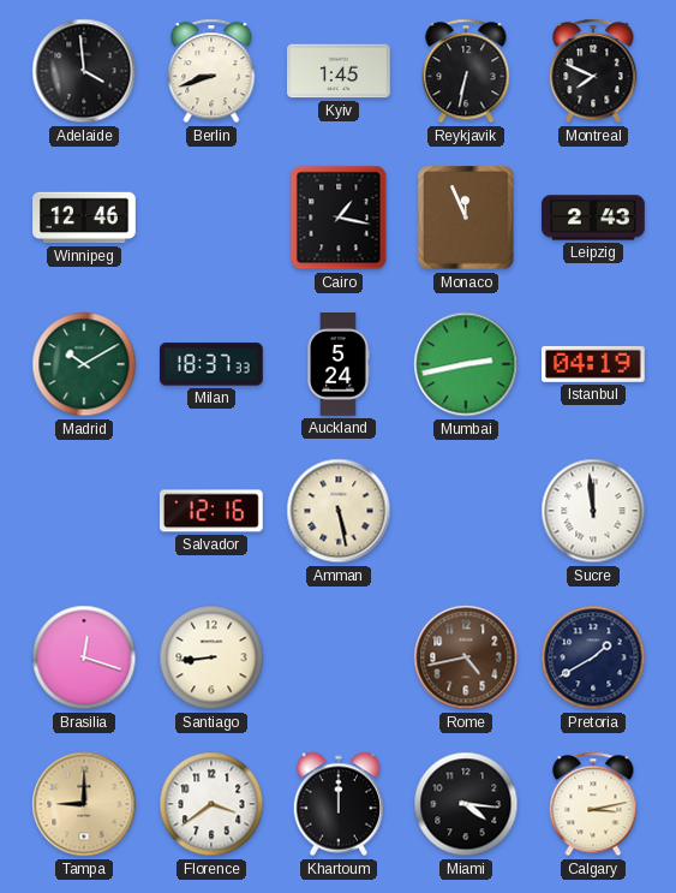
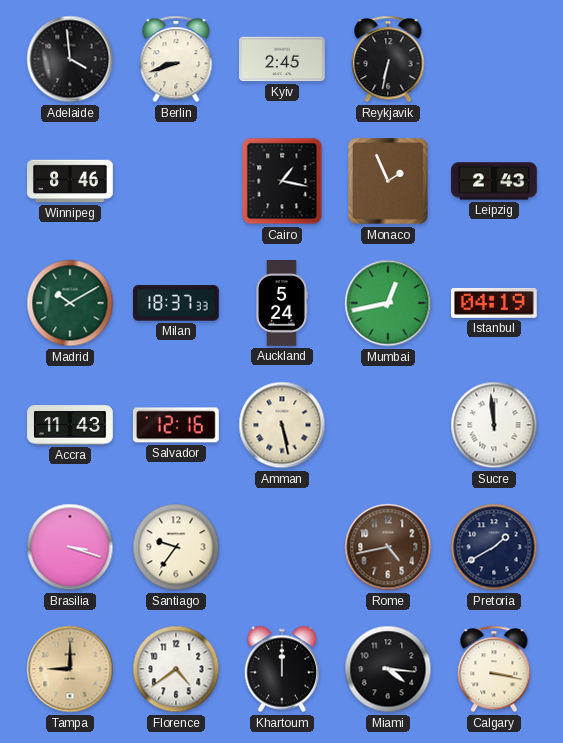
Kyiv: 1:45 -> 2:45
Montreal: 7:49 -> none
Winnipeg: 12:46 -> 8:46
Monaco: 11:56 -> 1:56
Mumbai: 2:43 -> 12:43
Accra: none -> 11:43
Brasilia: 12:18 -> 3:18
Santiago: 8:44 -> 9:36
Florence: 3:39 -> 4:39
Calgary: 3:13 -> 3:17
